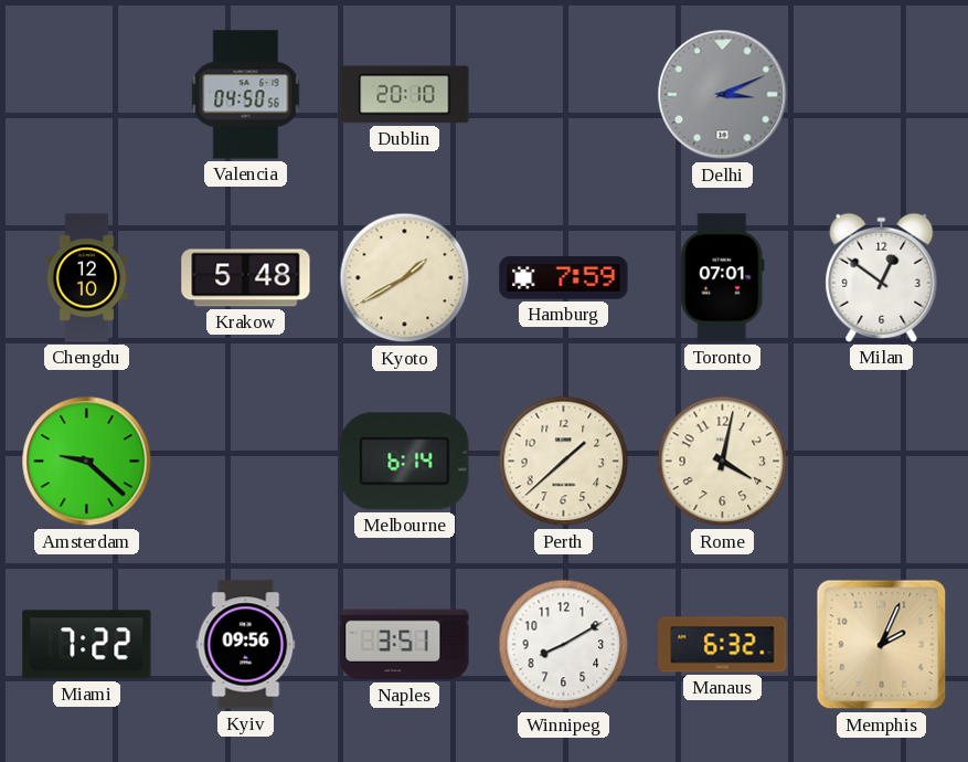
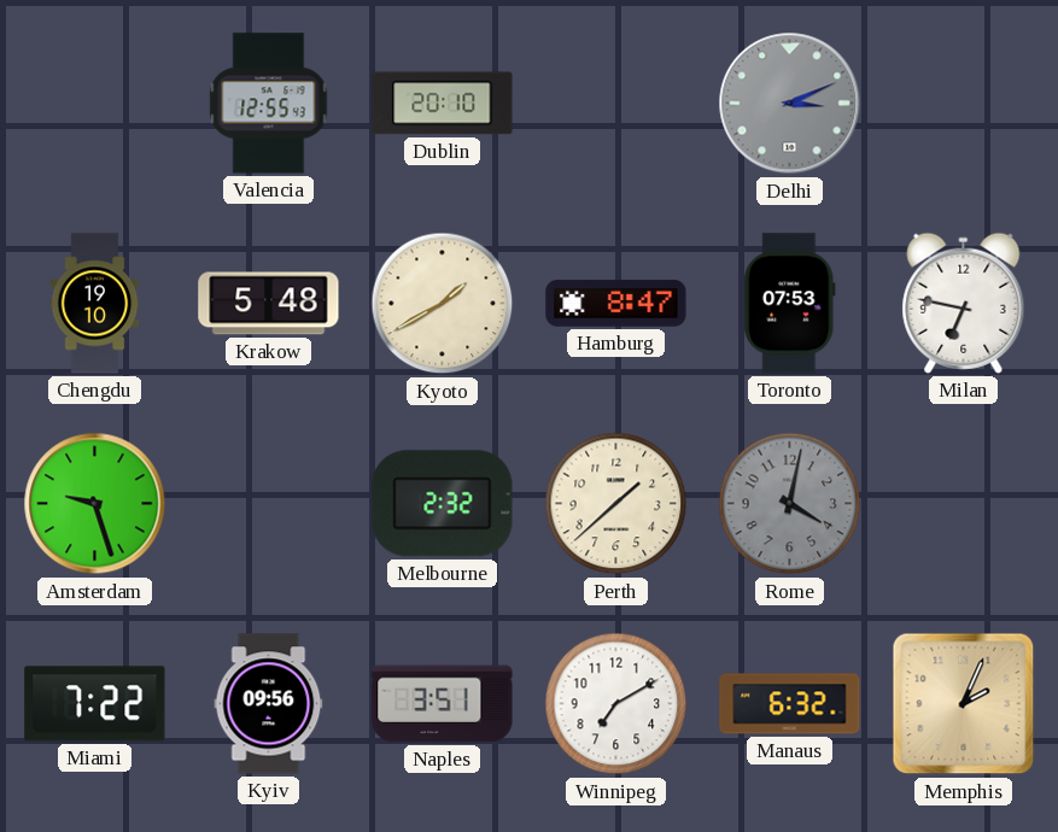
Valencia: 04:50 -> 12:55
Chengdu: 12:10 -> 19:10
Hamburg: 7:59 -> 8:47
Toronto: 07:01 -> 07:53
Milan: 12:51 -> 6:47
Amsterdam: 9:22 -> 9:27
Melbourne: 6:14 -> 2:32
Rome dial: cream -> grey
Winnipeg: 8:10 -> 7:10
